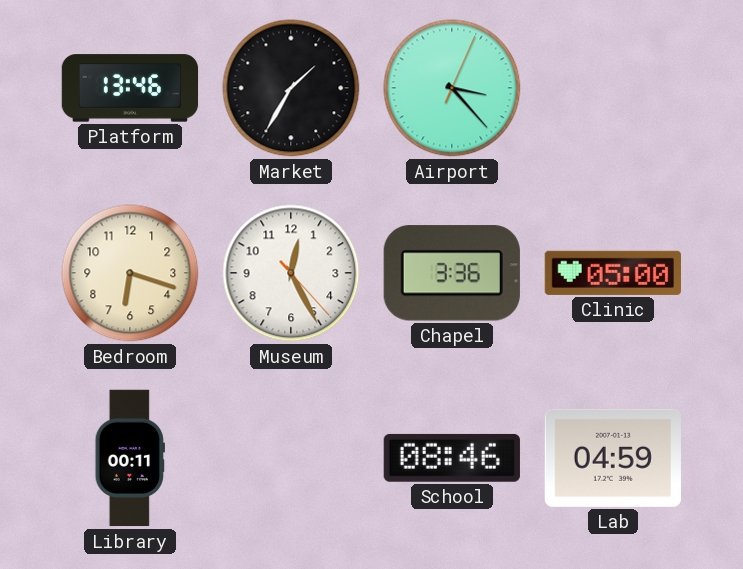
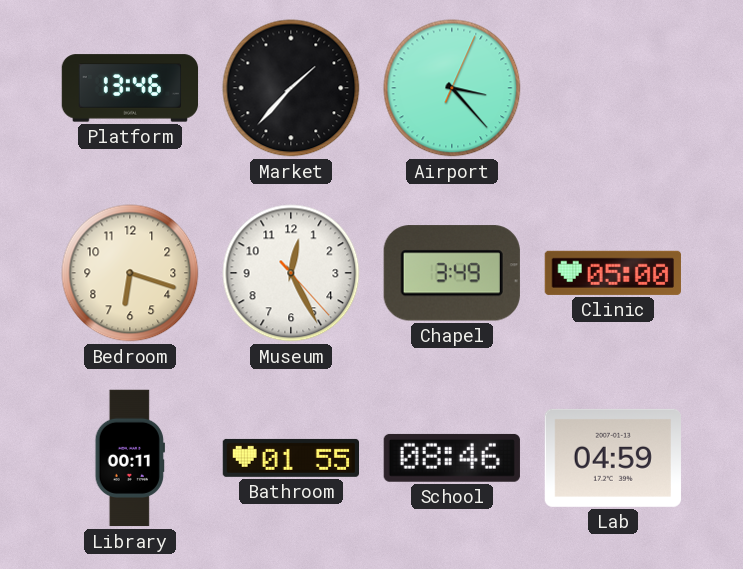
Market: 1:35 -> 1:37
Chapel: 3:36 -> 3:49
Bathroom: none -> 01:55
